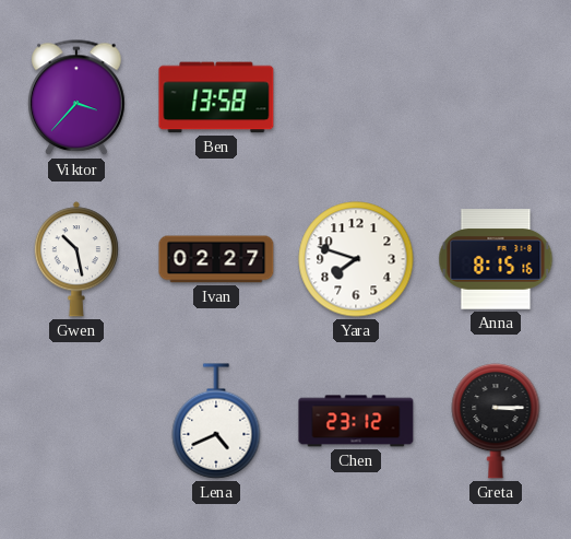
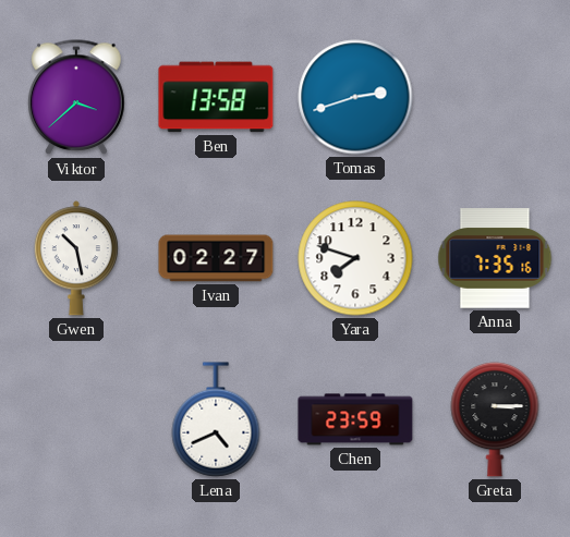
Viktor: 3:37 -> 3:38
Tomas: none -> 2:42
Anna: 8:15 -> 7:35
Chen: 23:12 -> 23:59
